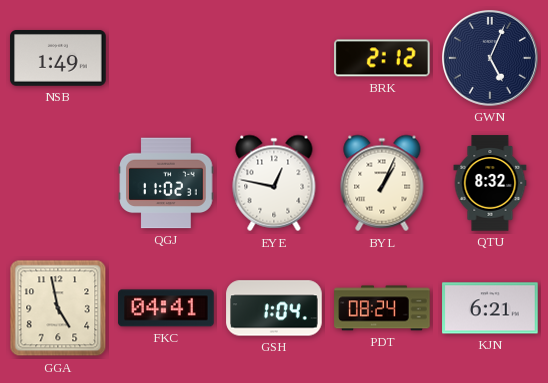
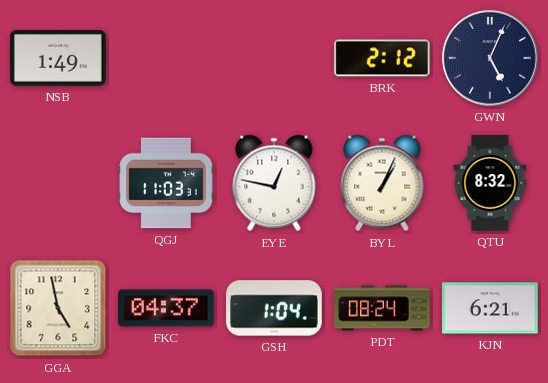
QGJ: 11:02 -> 11:03
FKC: 04:41 -> 04:37
